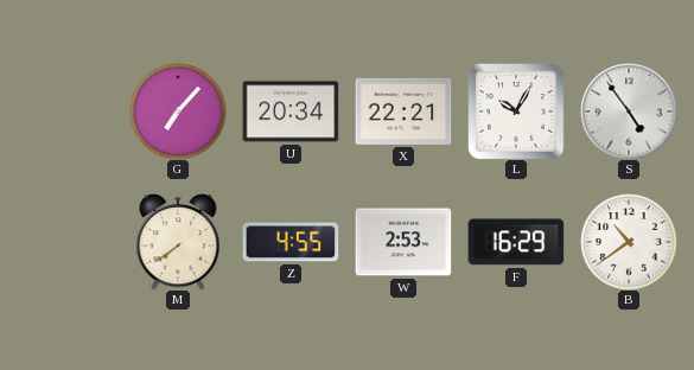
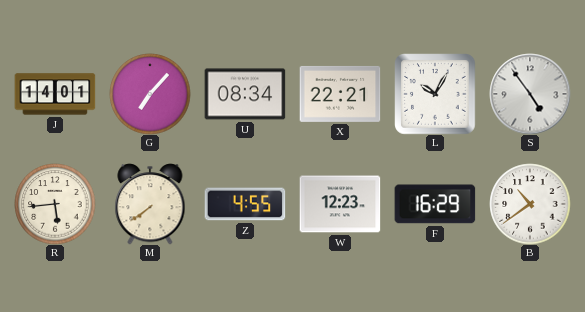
J: none -> 14:01
U: 20:34 -> 08:34
R: none -> 5:44
W: 2:53 -> 12:23
